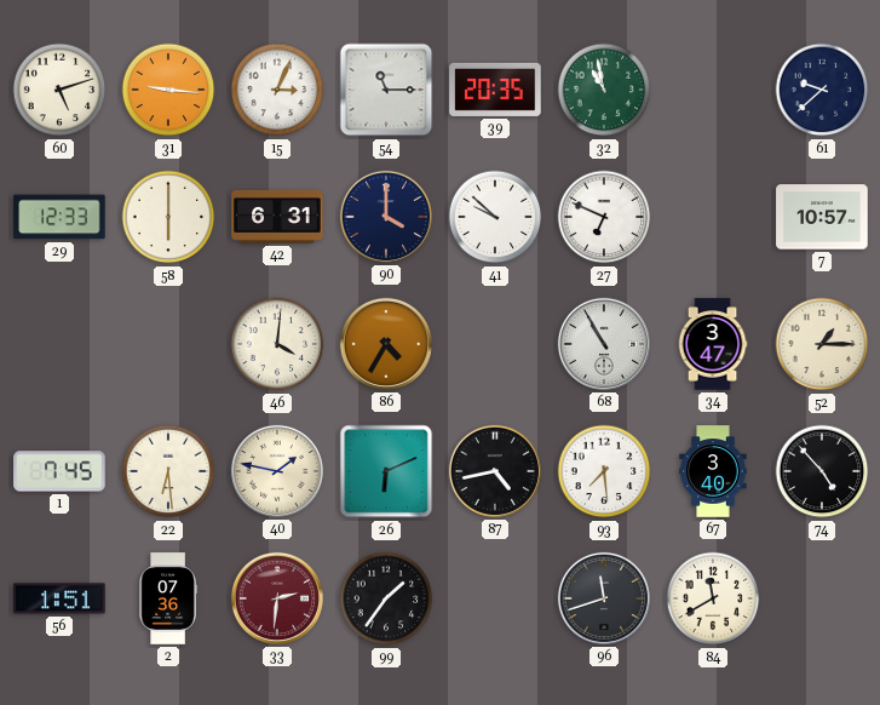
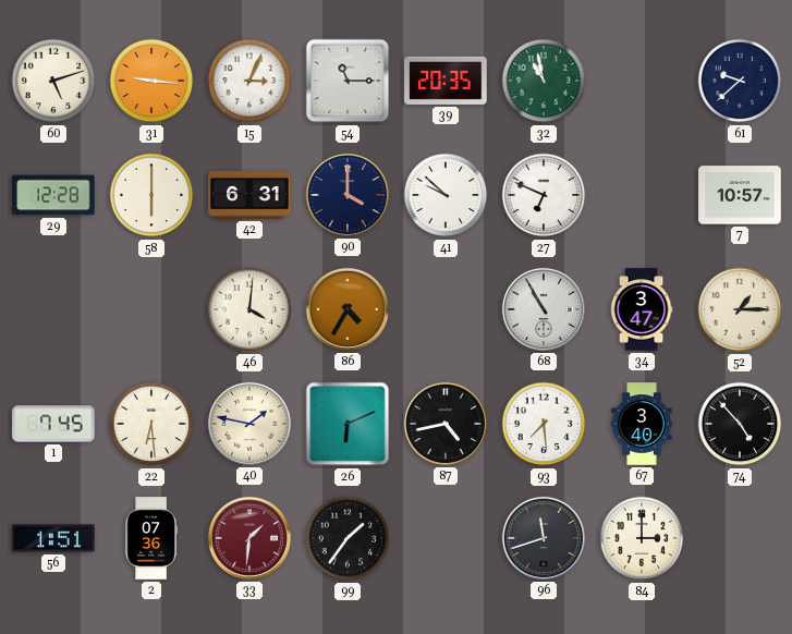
29: 12:33 -> 12:28
33: 2:31 -> 1:31
84: 11:40 -> 3:00
